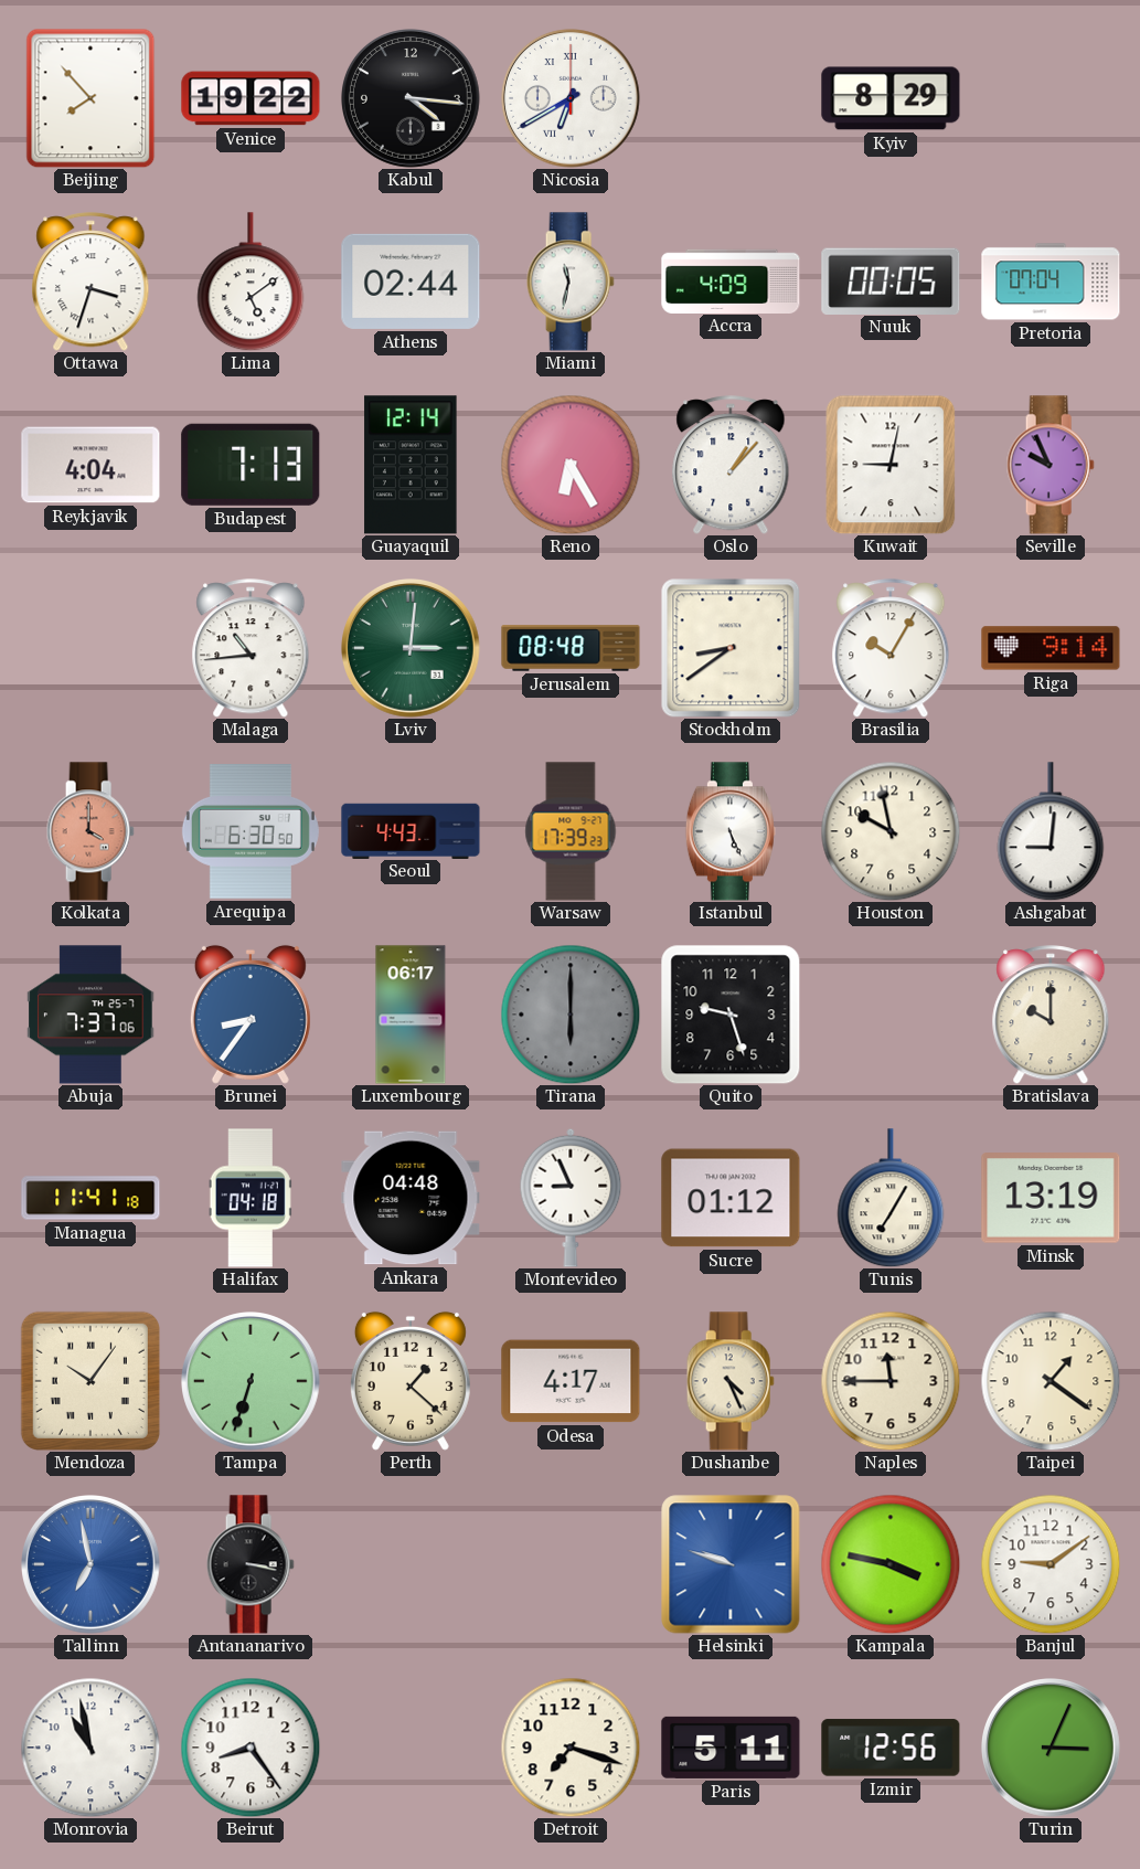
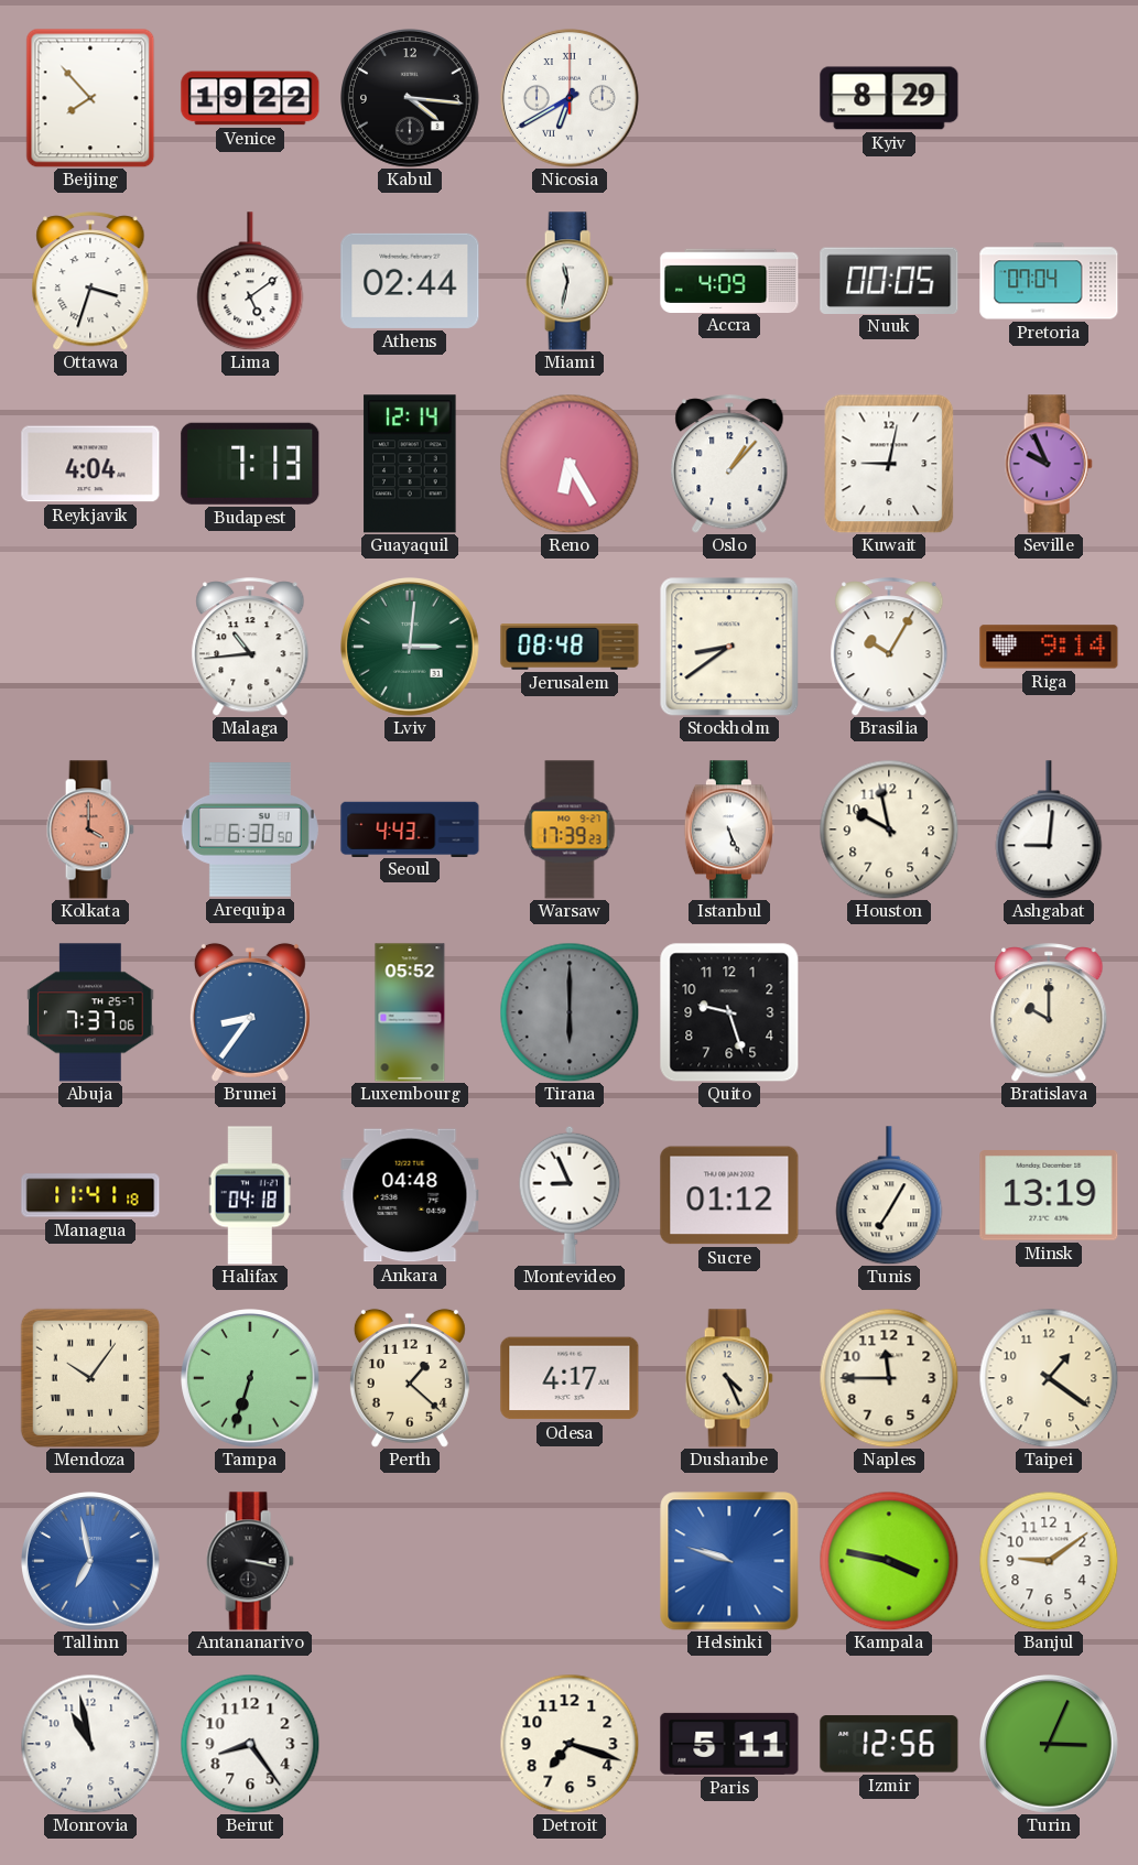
Luxembourg: 06:17 -> 05:52
